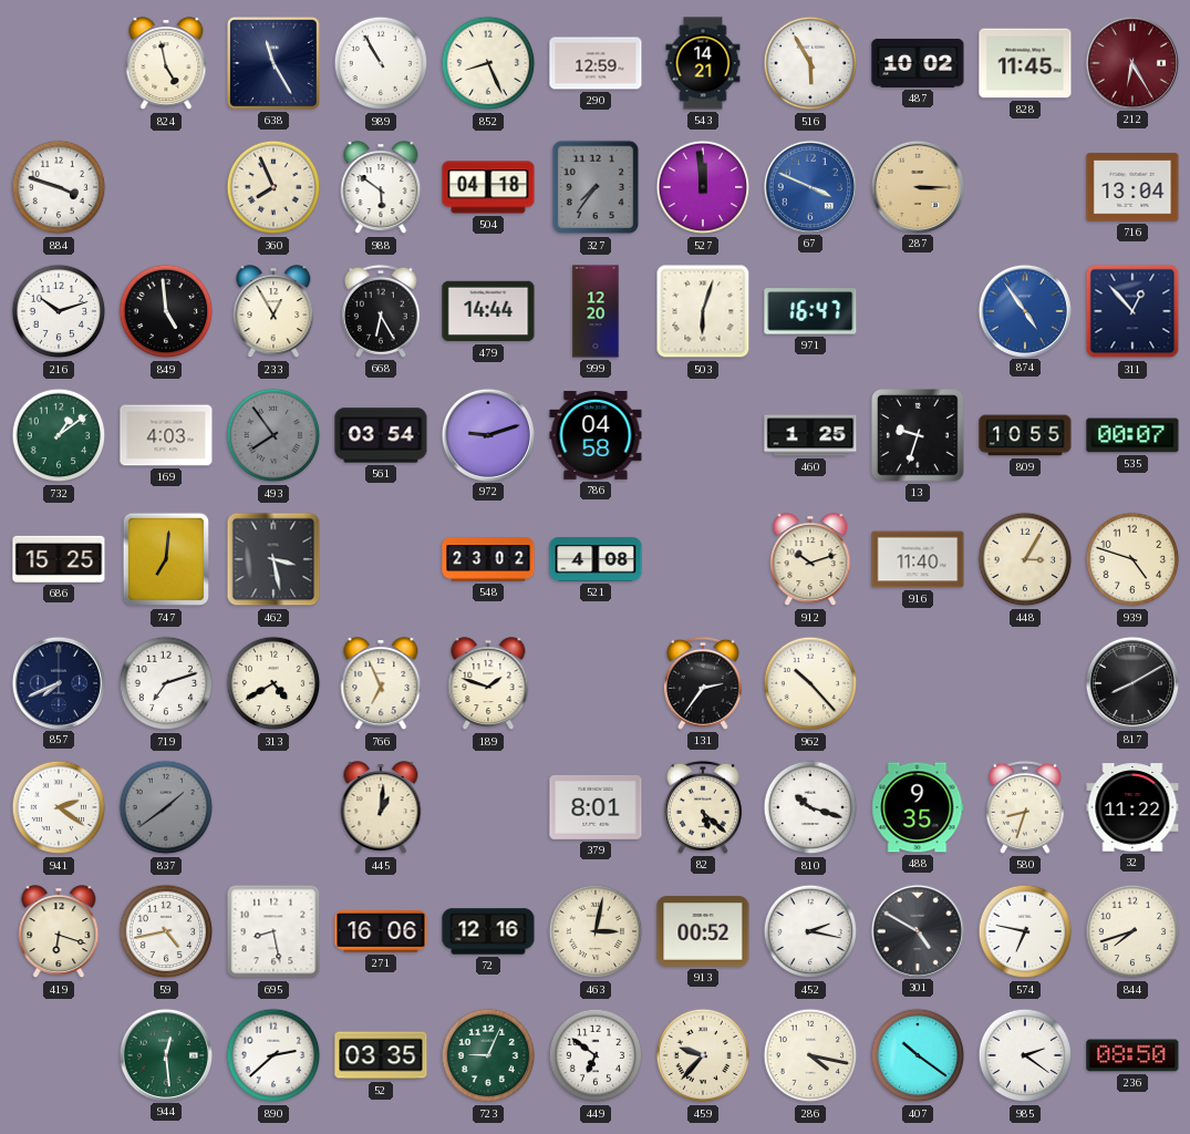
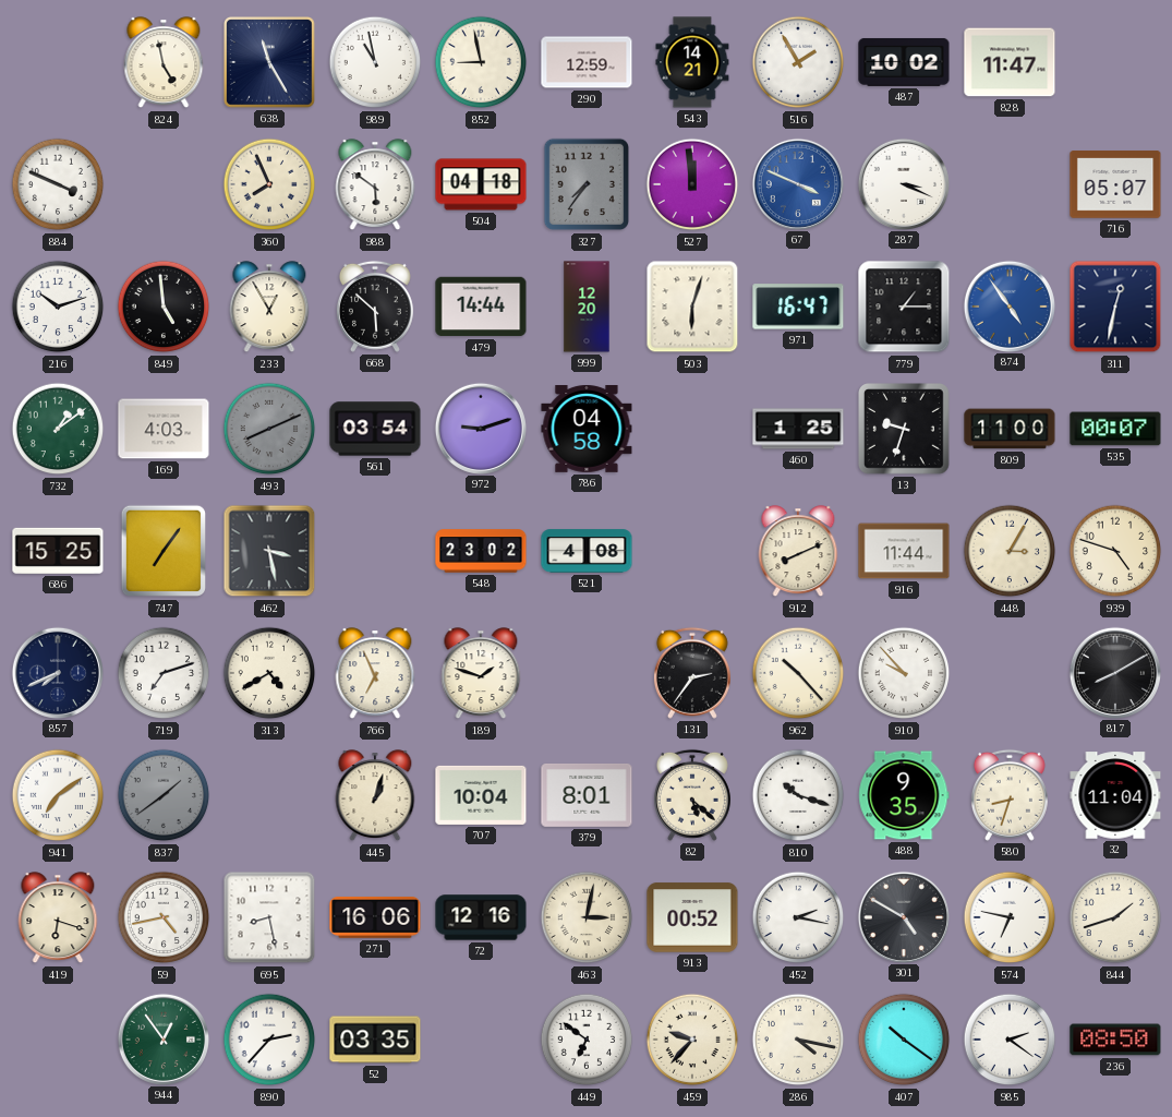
989: 10:55 -> 10:58
852: 8:26 -> 8:58
516: 5:55 -> 1:55
828: 11:45 -> 11:47
212: 6:25 -> none
884: 3:48 -> 3:49
287: 3:15 -> 3:19
287 dial: champagne -> white
716: 13:04 -> 05:07
668: 6:25 -> 5:52
779: none -> 1:15
311: 12:53 -> 12:32
493: 7:54 -> 8:11
809: 10:55 -> 11:00
747: 7:01 -> 7:06
912: 10:12 -> 8:11
916: 11:40 -> 11:44
910: none -> 9:53
941: 2:21 -> 7:09
445: 1:01 -> 1:03
707: none -> 10:04
32: 11:22 -> 11:04
844: 7:42 -> 1:42
944: 12:29 -> 12:54
890: 2:38 -> 2:37
723: 9:04 -> none
